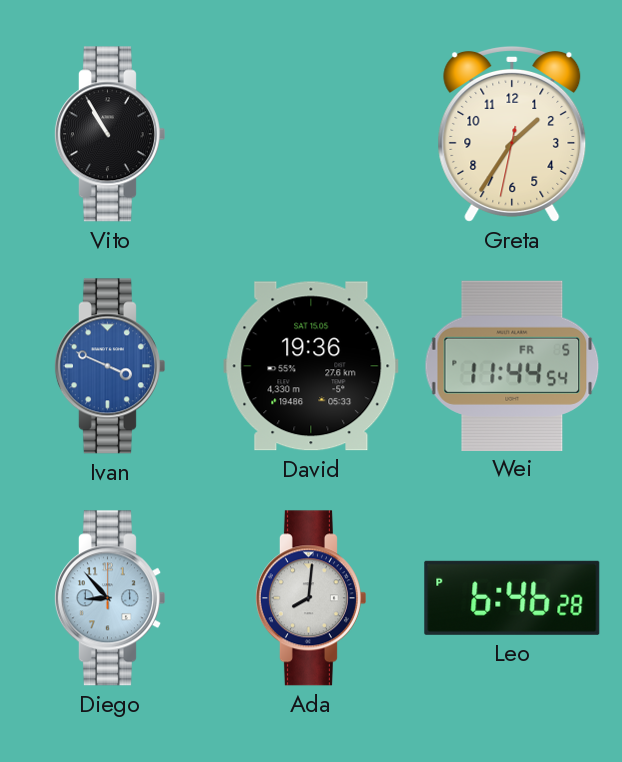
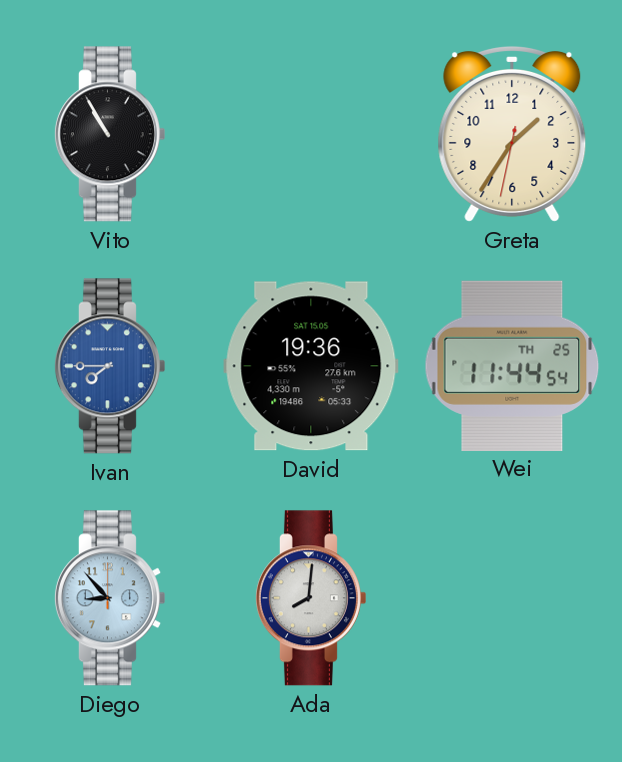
Ivan: 3:49 -> 7:45
Wei date: FR 5 -> TH 25
Leo: 6:46 -> none
